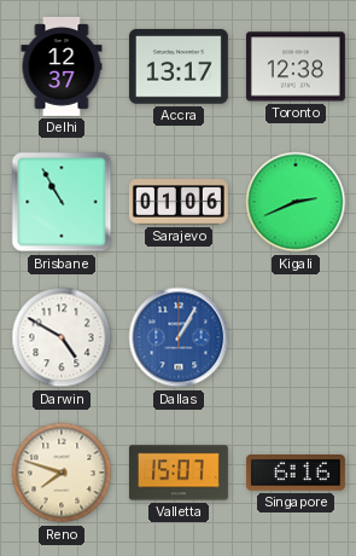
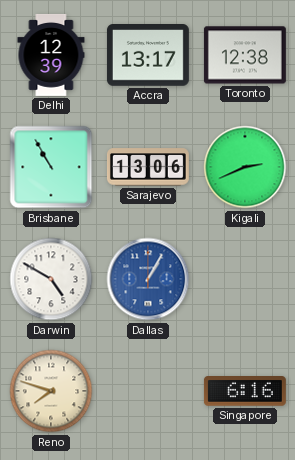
Delhi: 12:37 -> 12:39
Sarajevo: 01:06 -> 13:06
Valletta: 15:07 -> none
